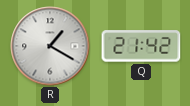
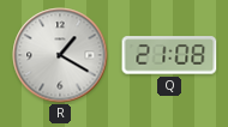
Q: 21:42 -> 21:08
